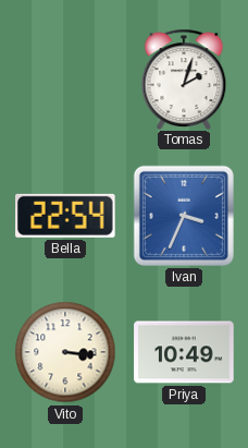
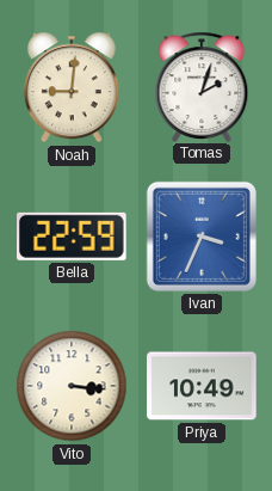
Noah: none -> 9:01
Bella: 22:54 -> 22:59
